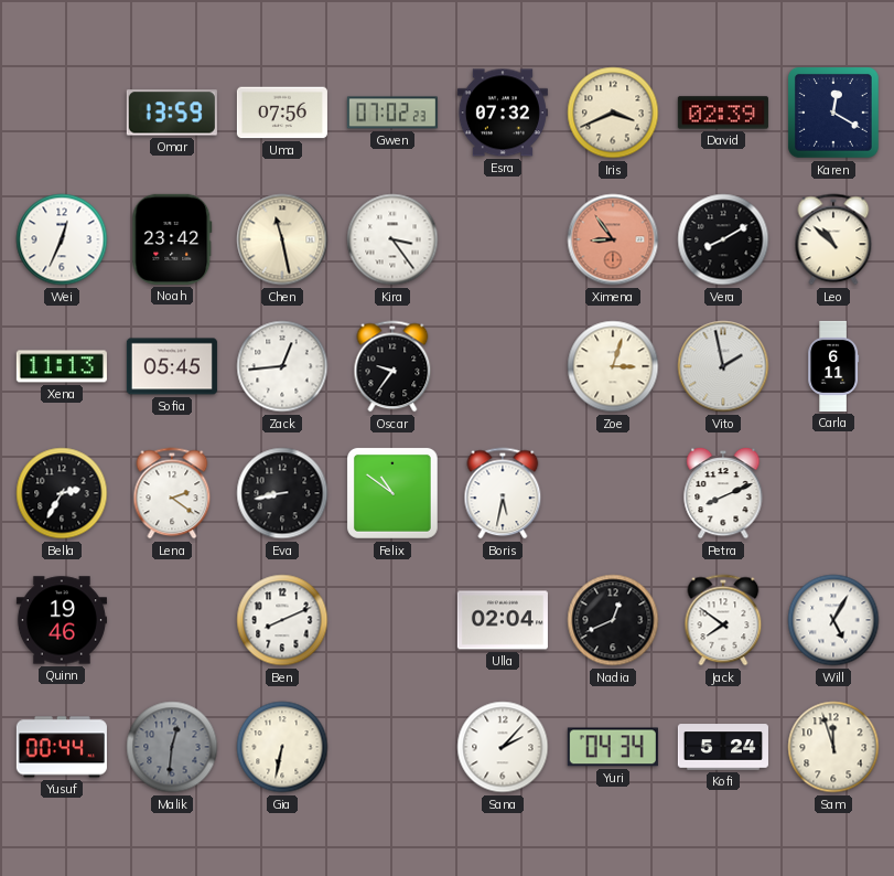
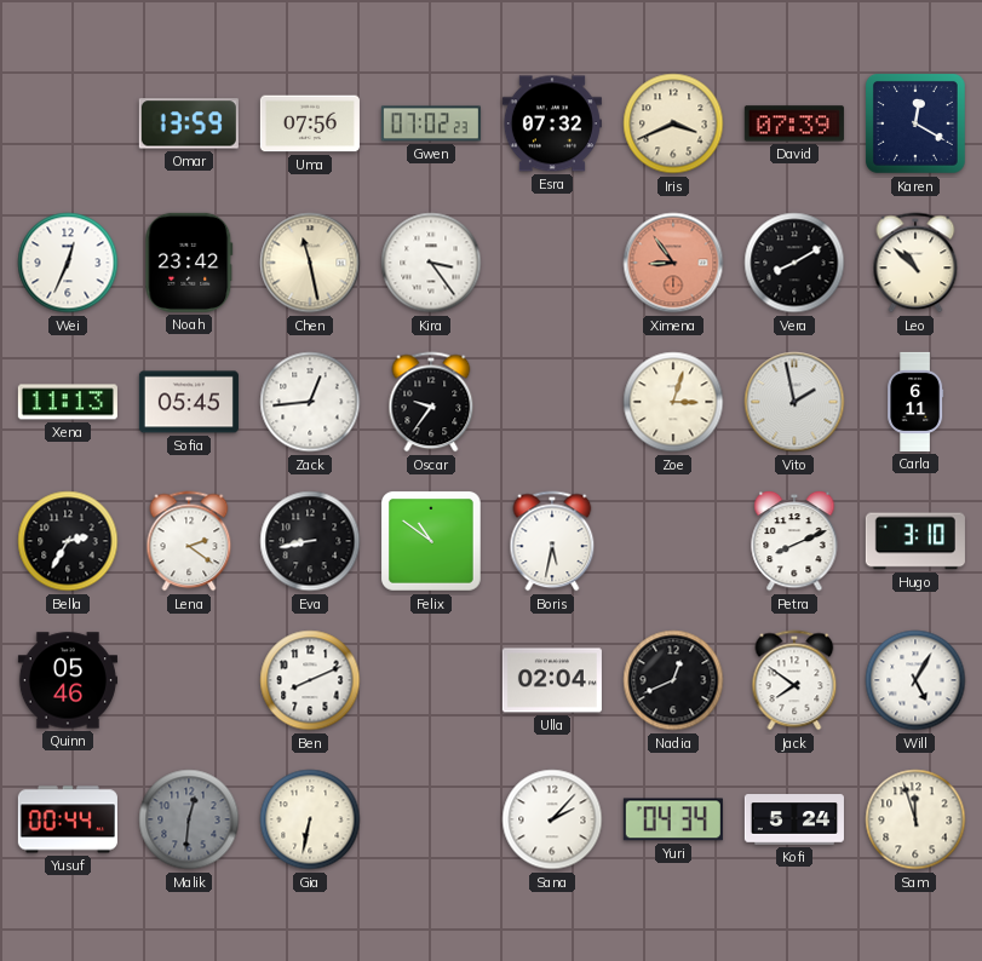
David: 02:39 -> 07:39
Hugo: none -> 3:10
Quinn: 19:46 -> 05:46
